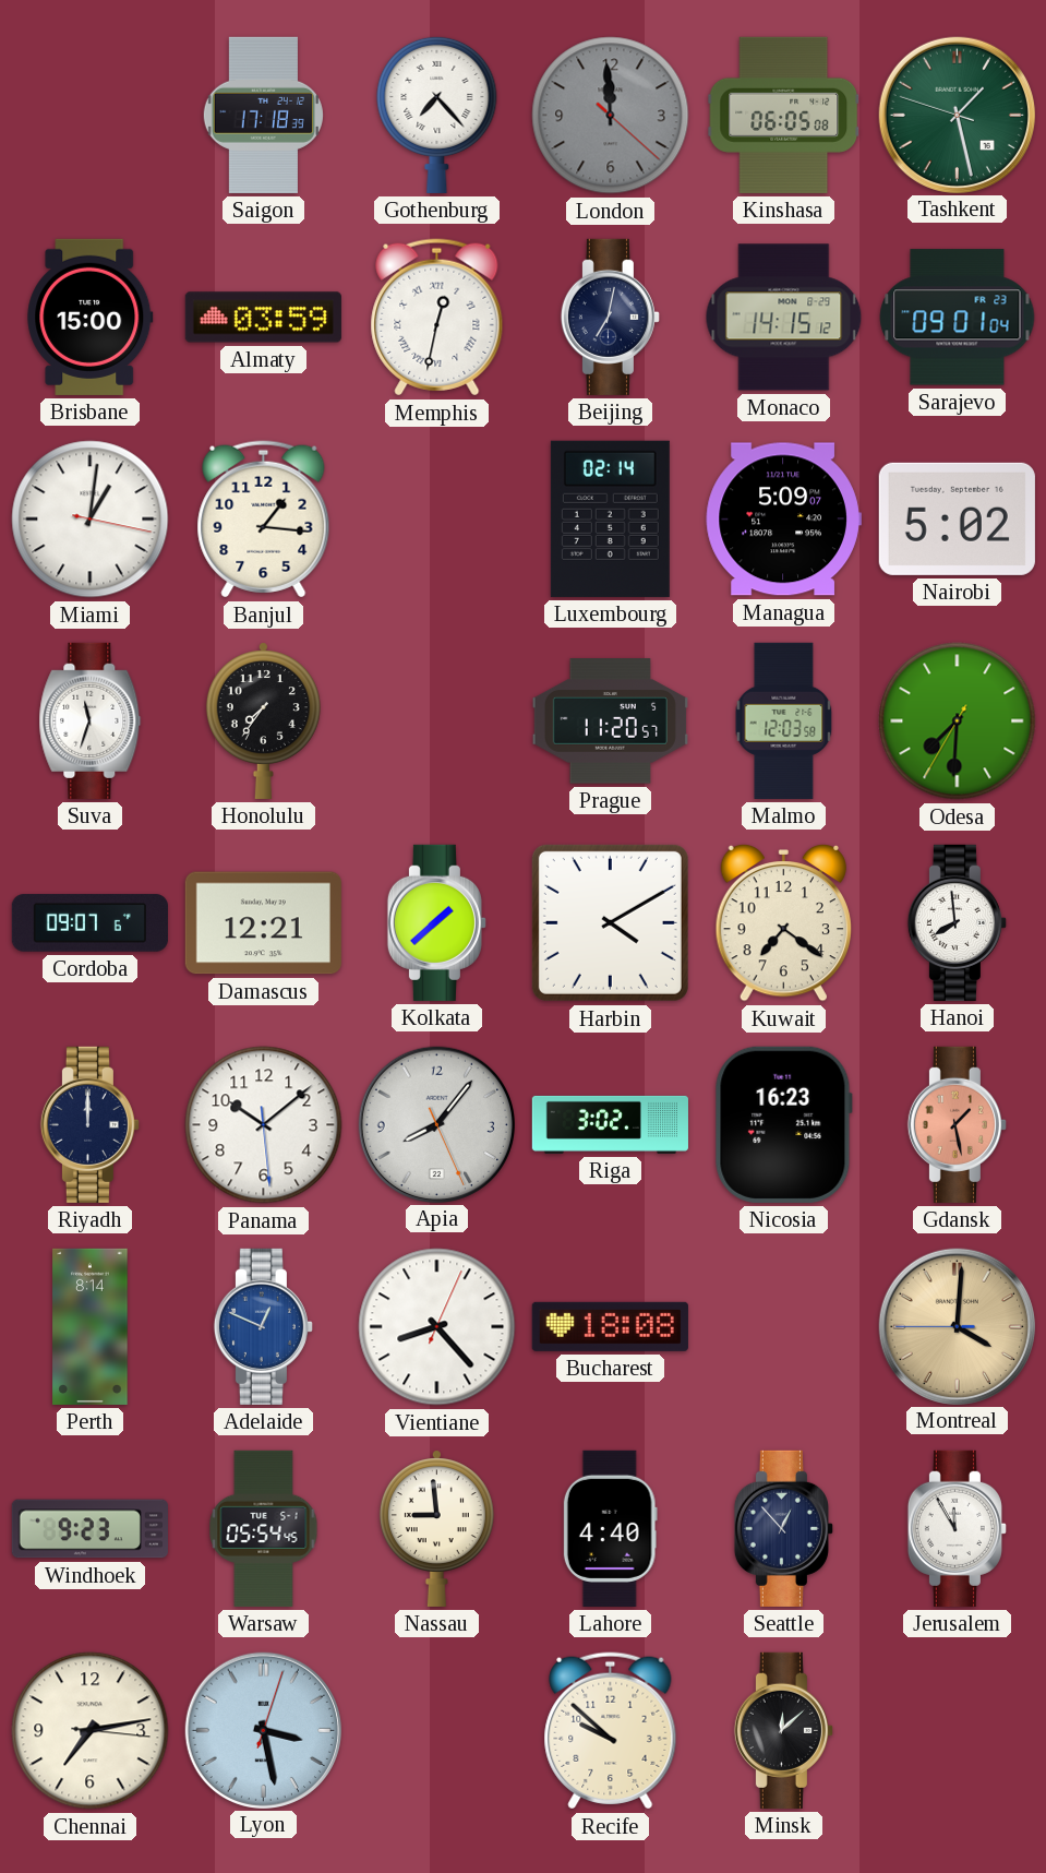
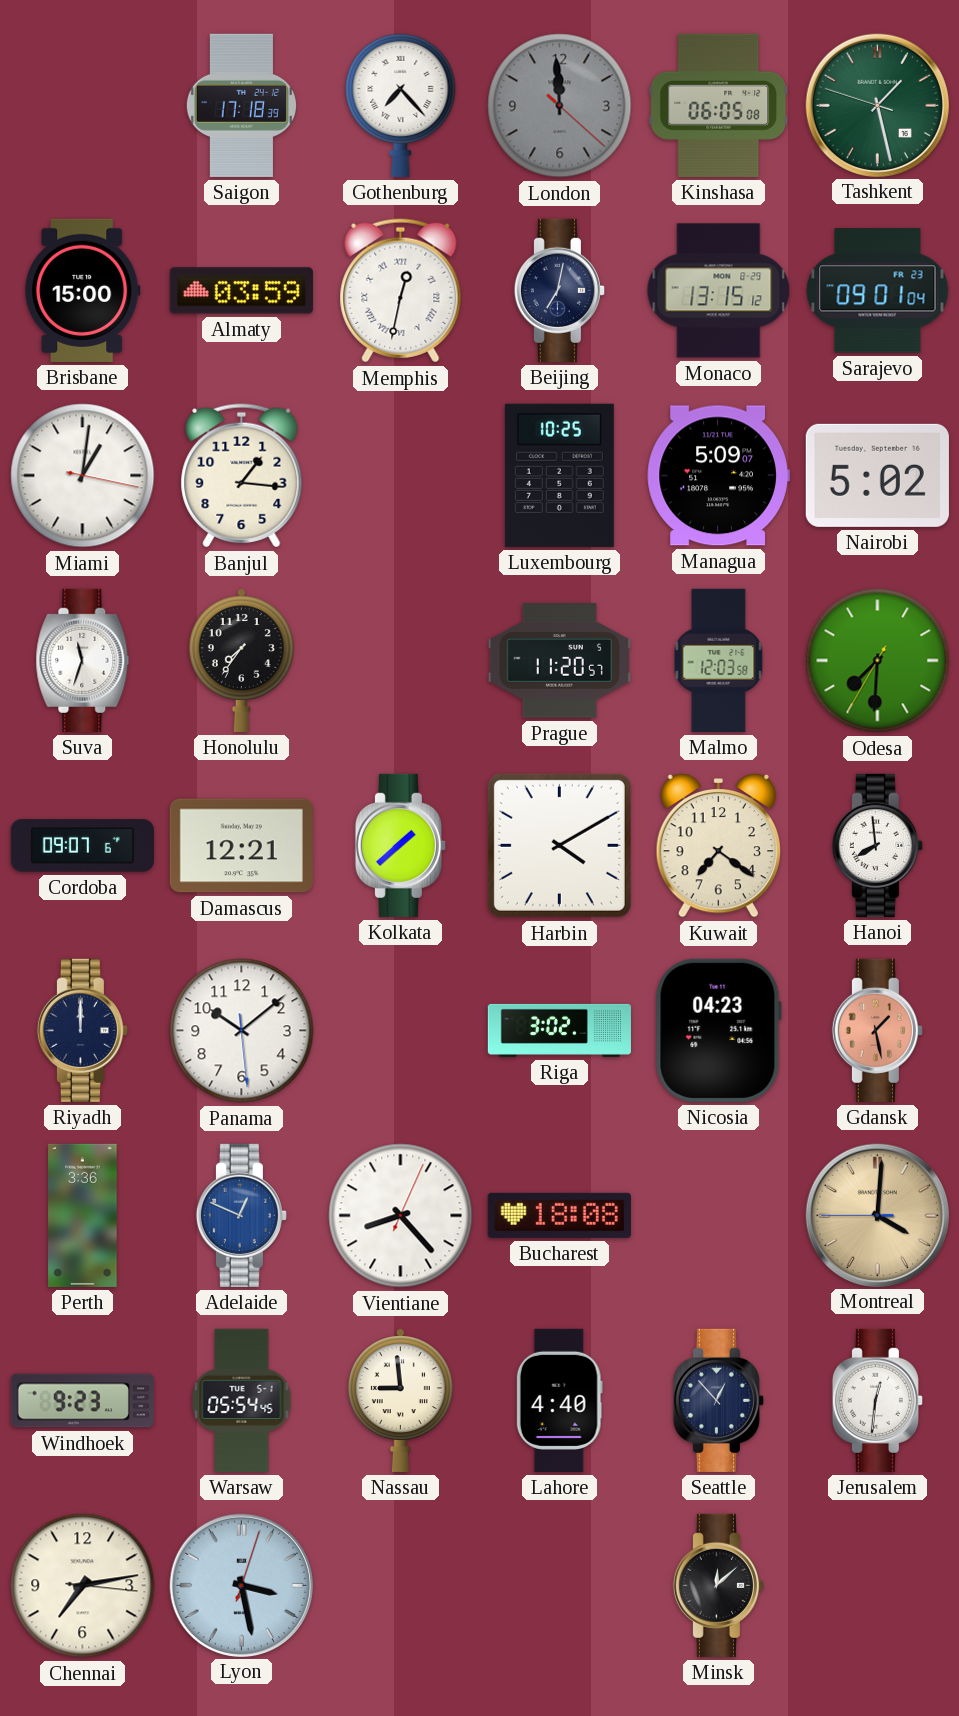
Monaco: 14:15 -> 13:15
Luxembourg: 02:14 -> 10:25
Apia: 8:06 -> none
Nicosia: 16:23 -> 04:23
Perth: 8:14 -> 3:36
Jerusalem: 11:55 -> 12:31
Recife: 9:52 -> none
